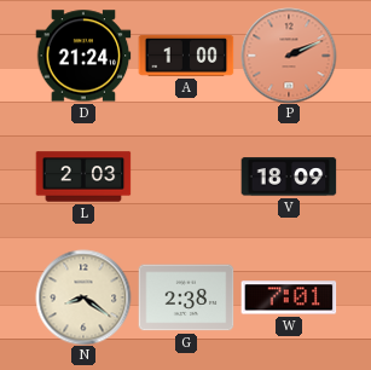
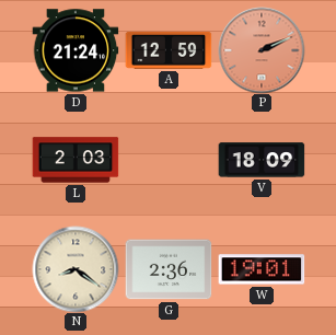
A: 1:00 -> 12:59
G: 2:38 -> 2:36
W: 7:01 -> 19:01
